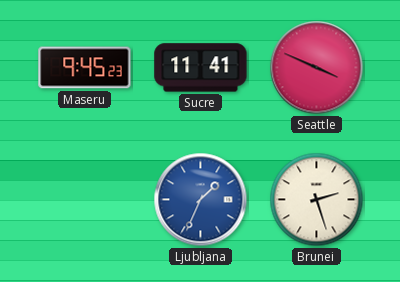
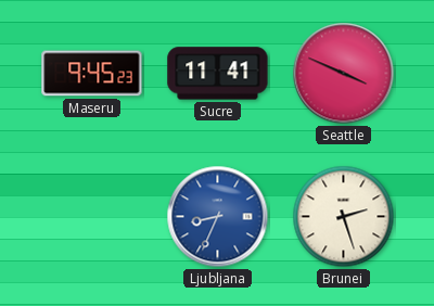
Ljubljana: 1:34 -> 8:34
